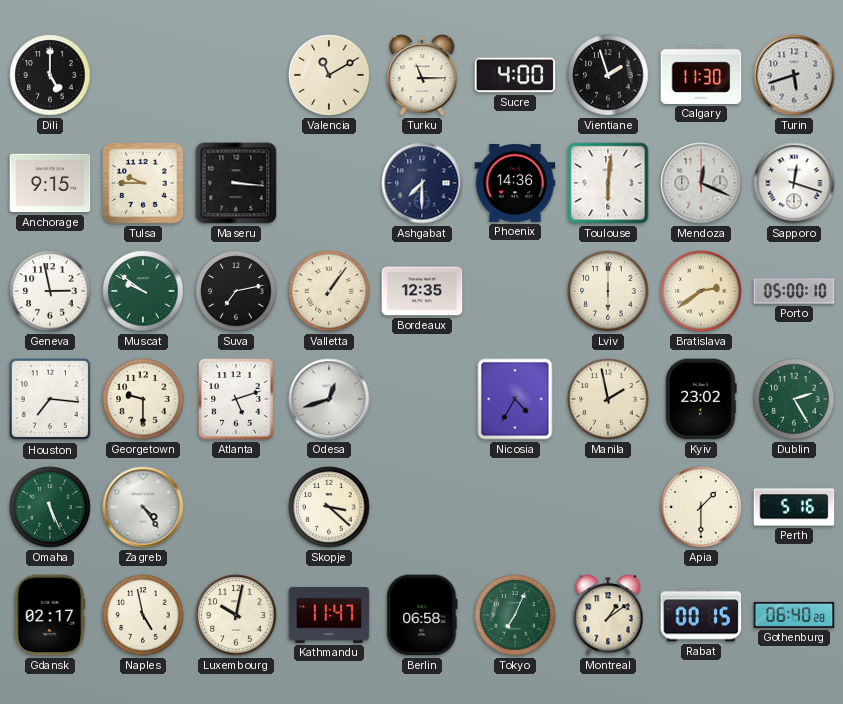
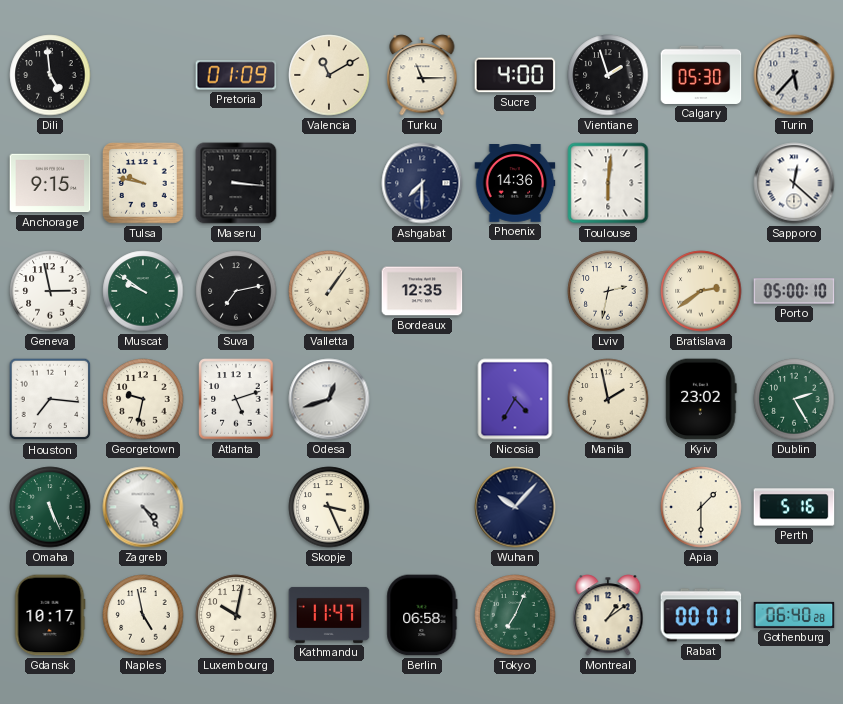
Dili: 5:00 -> 4:59
Pretoria: none -> 01:09
Calgary: 11:30 -> 05:30
Turin: 5:42 -> 5:37
Tulsa: 9:45 -> 9:47
Mendoza: 12:19 -> none
Sapporo: 12:18 -> 12:22
Lviv: 6:00 -> 2:32
Georgetown: 9:30 -> 9:32
Skopje: 3:22 -> 3:26
Wuhan: none -> 10:07
Gdansk: 02:17 -> 10:17
Rabat: 00:15 -> 00:01
